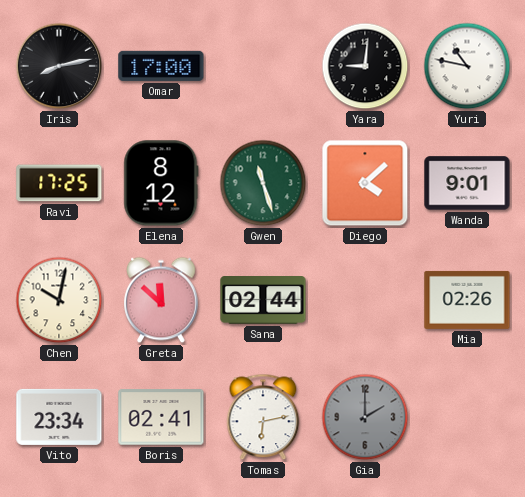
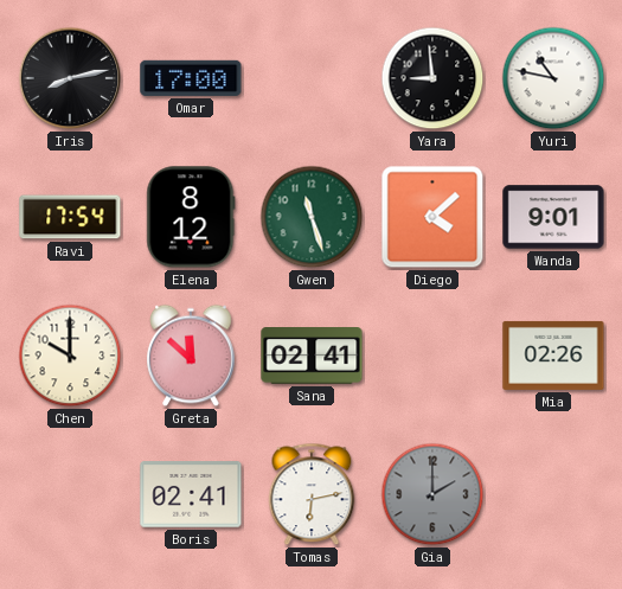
Yara: 9:01 -> 8:59
Ravi: 17:25 -> 17:54
Chen: 10:02 -> 10:00
Sana: 02:44 -> 02:41
Vito: 23:34 -> none
